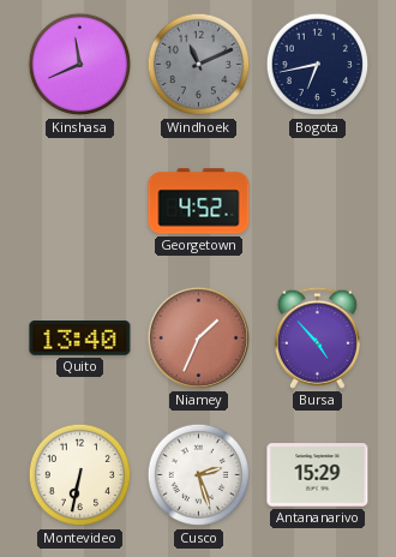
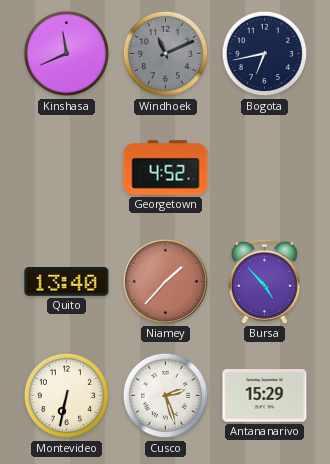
Niamey: 1:34 -> 1:37
